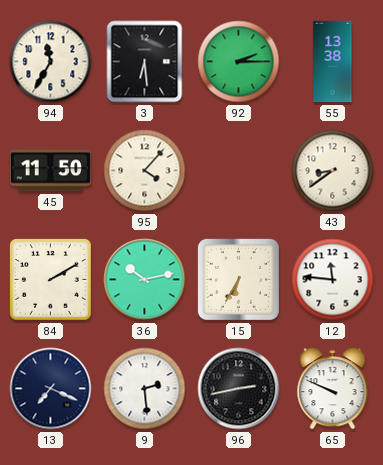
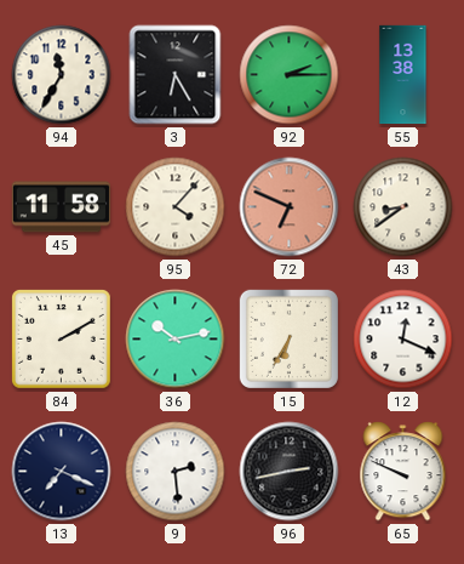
3: 6:29 -> 6:25
45: 11:50 -> 11:58
72: none -> 6:49
12: 11:46 -> 12:19
